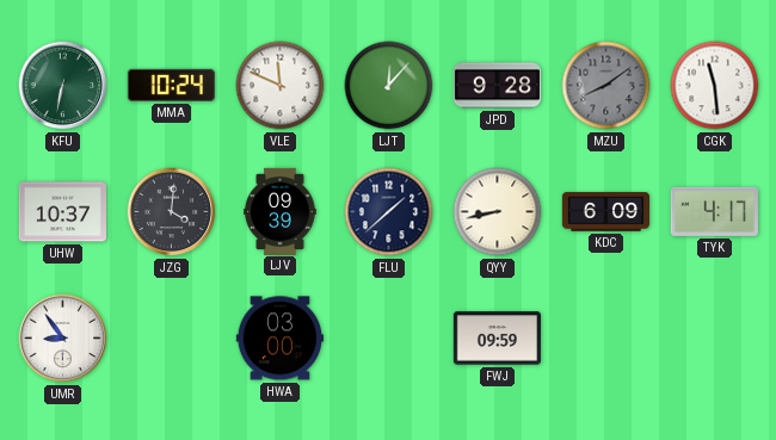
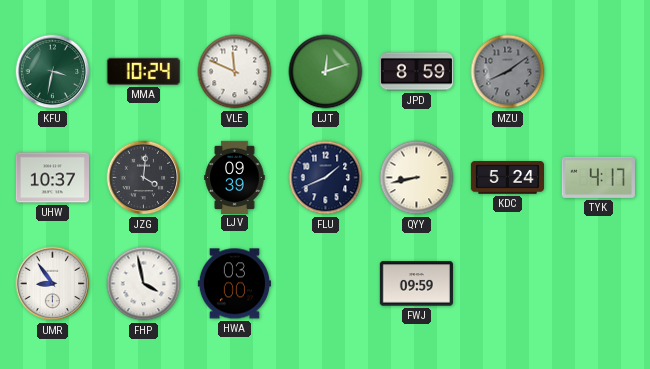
KFU: 6:32 -> 3:32
LJT: 12:07 -> 12:12
JPD: 9:28 -> 8:59
CGK: 11:29 -> none
FLU: 1:38 -> 1:41
KDC: 6:09 -> 5:24
FHP: none -> 3:58
